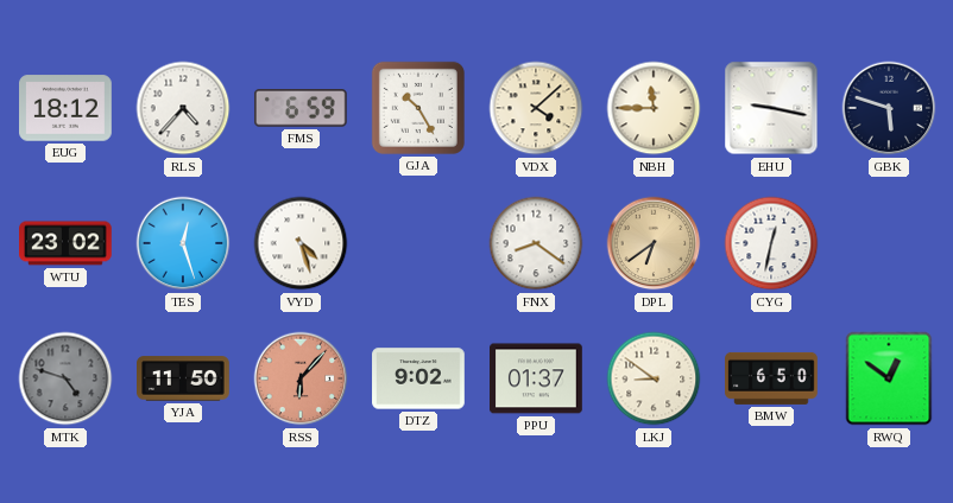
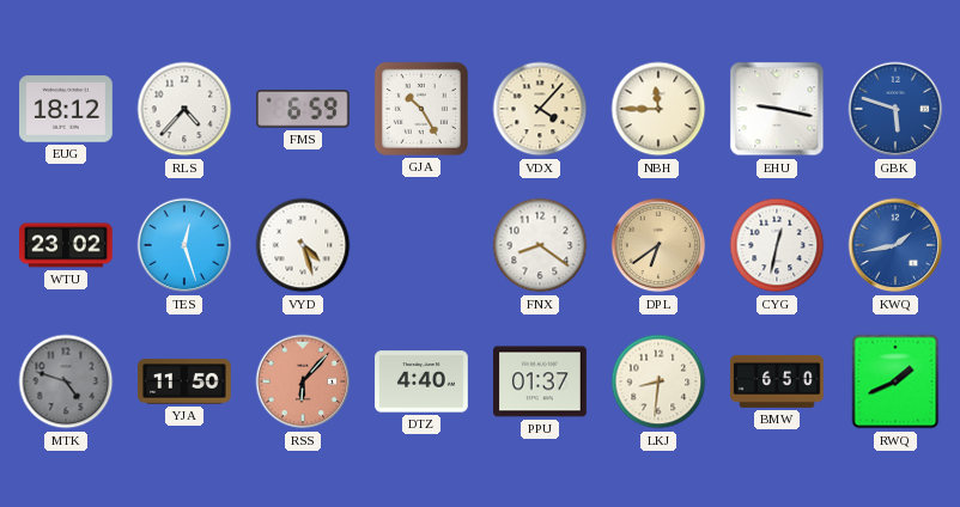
VDX: 4:08 -> 4:07
GBK dial: navy -> blue
KWQ: none -> 1:43
DTZ: 9:02 -> 4:40
LKJ: 8:51 -> 8:31
RWQ: 12:51 -> 1:41
